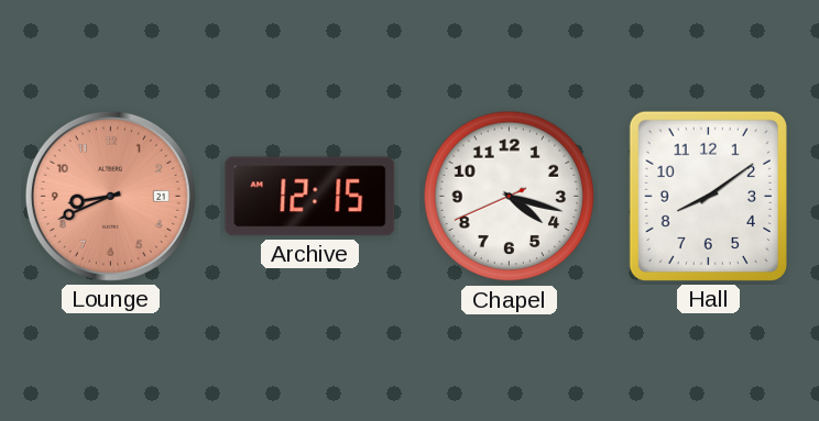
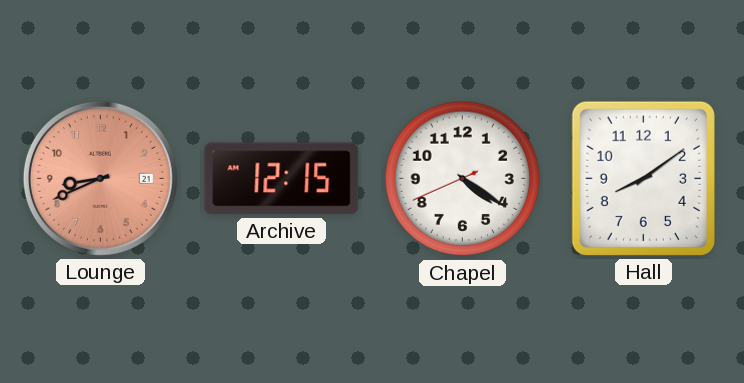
Chapel: 4:17 -> 4:20
